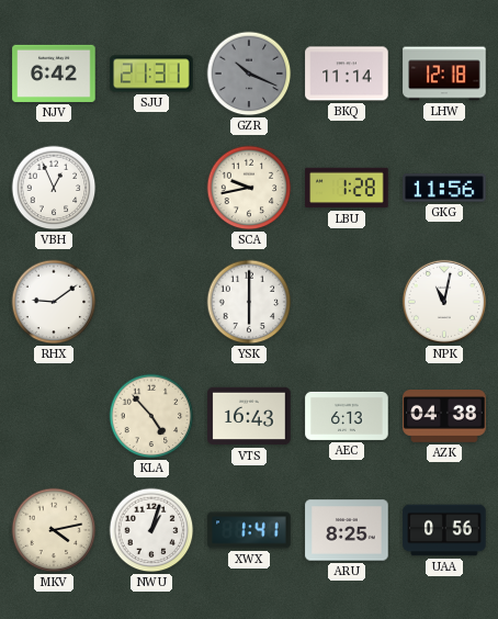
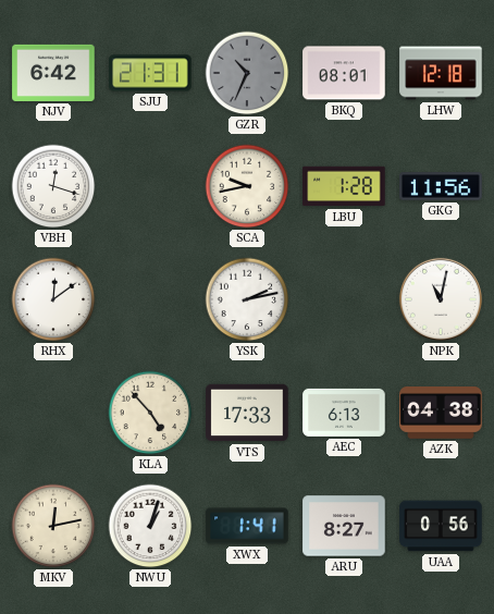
GZR: 10:19 -> 10:34
BKQ: 11:14 -> 08:01
VBH: 12:56 -> 12:18
RHX: 9:09 -> 12:09
YSK: 6:00 -> 2:13
VTS: 16:43 -> 17:33
MKV: 4:13 -> 12:13
ARU: 8:25 -> 8:27
